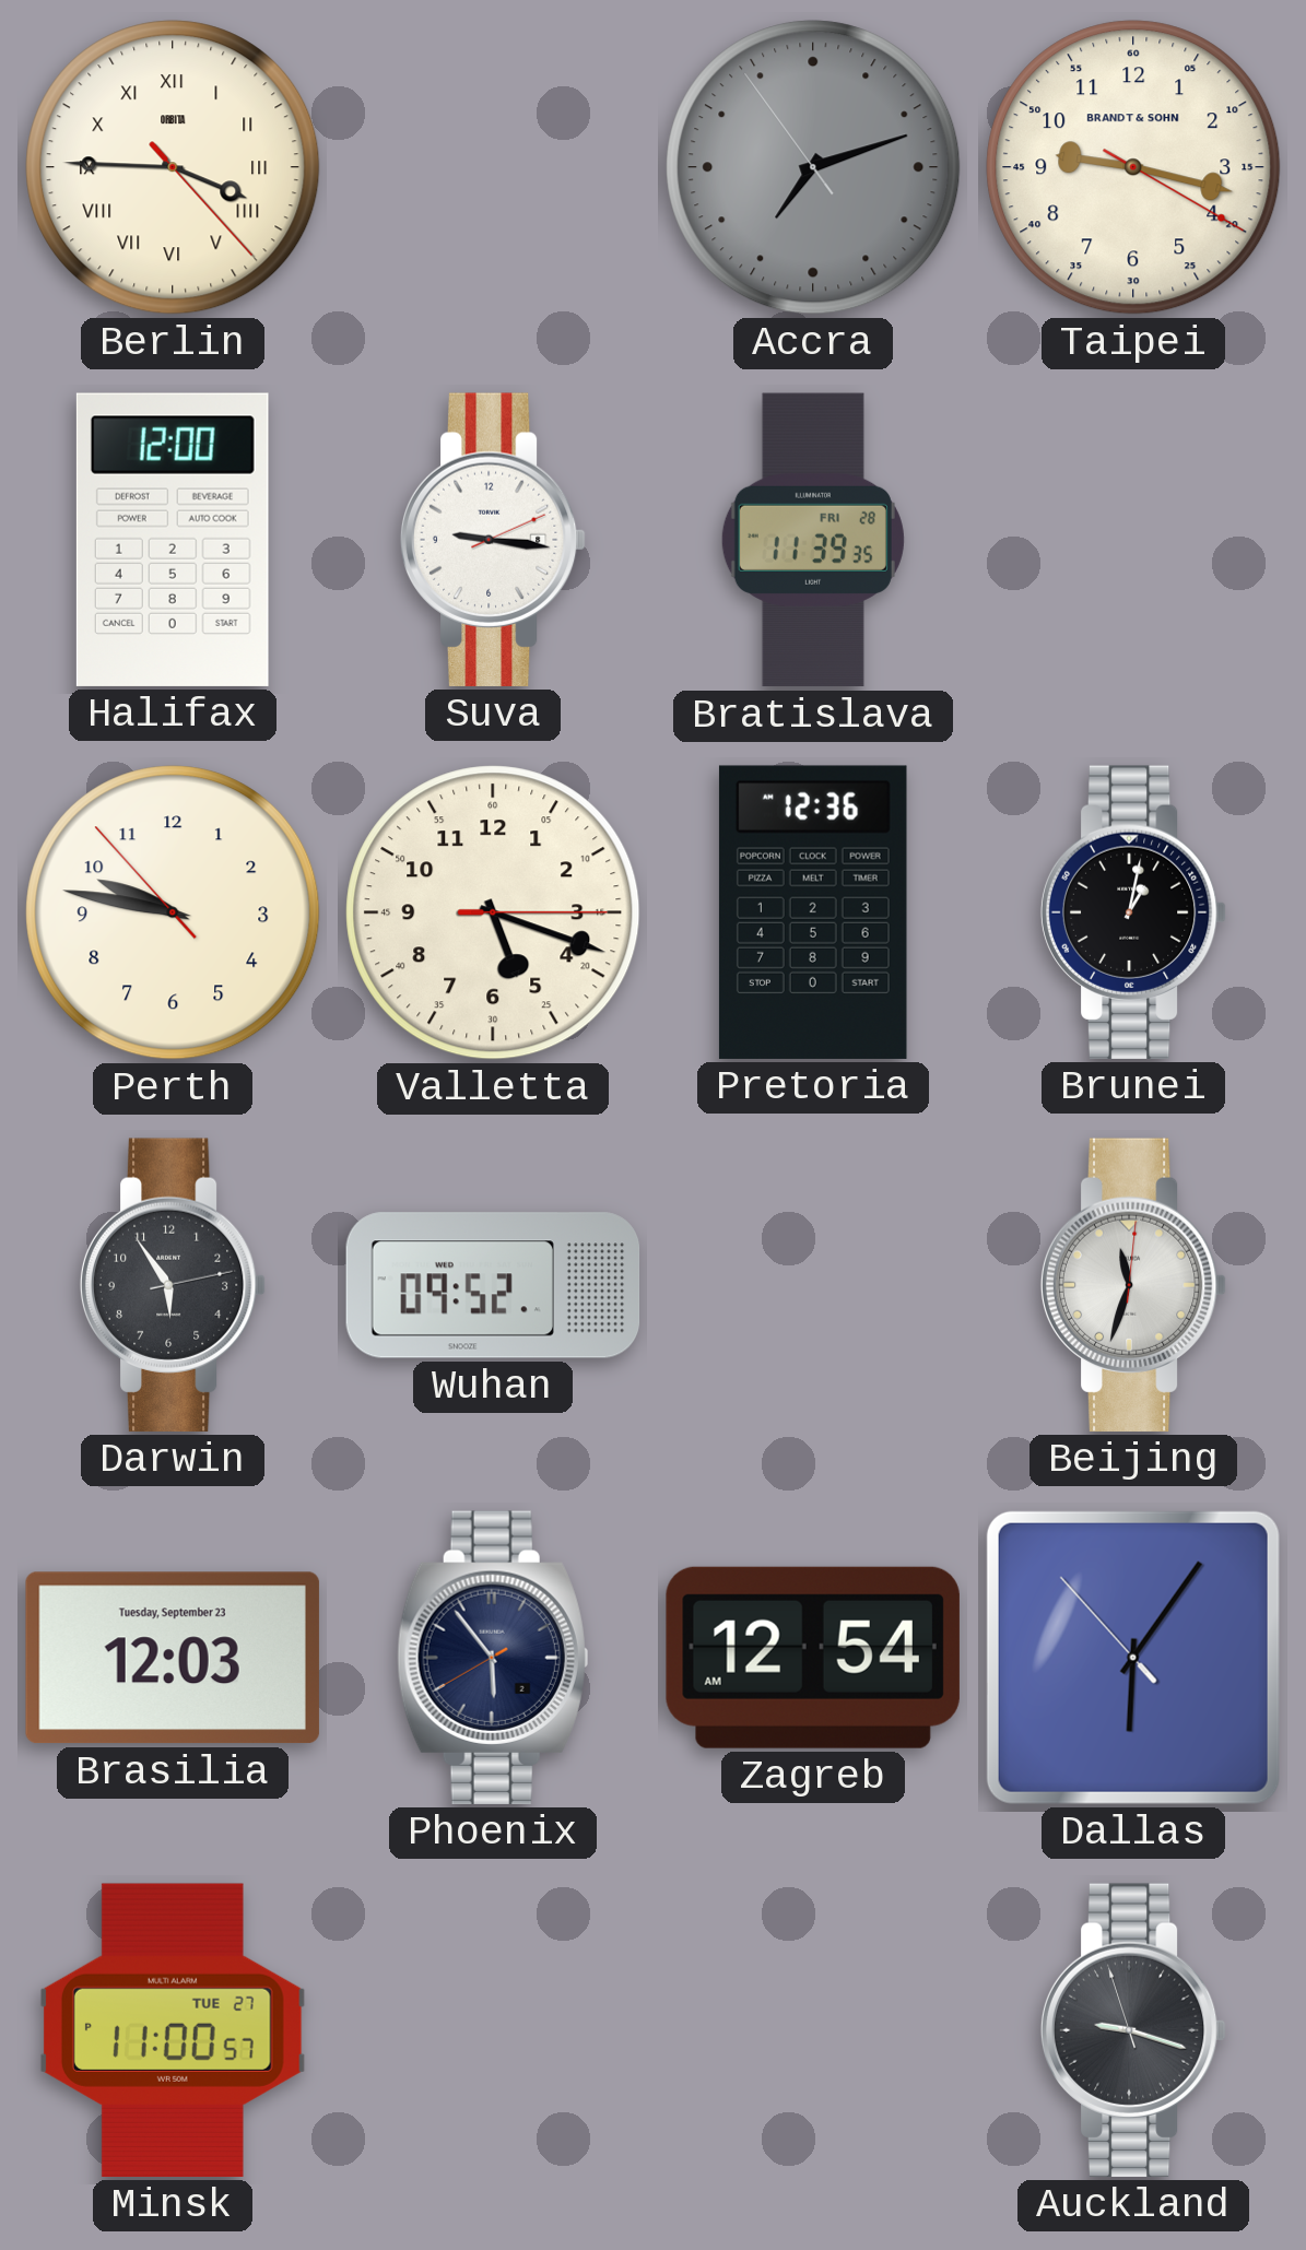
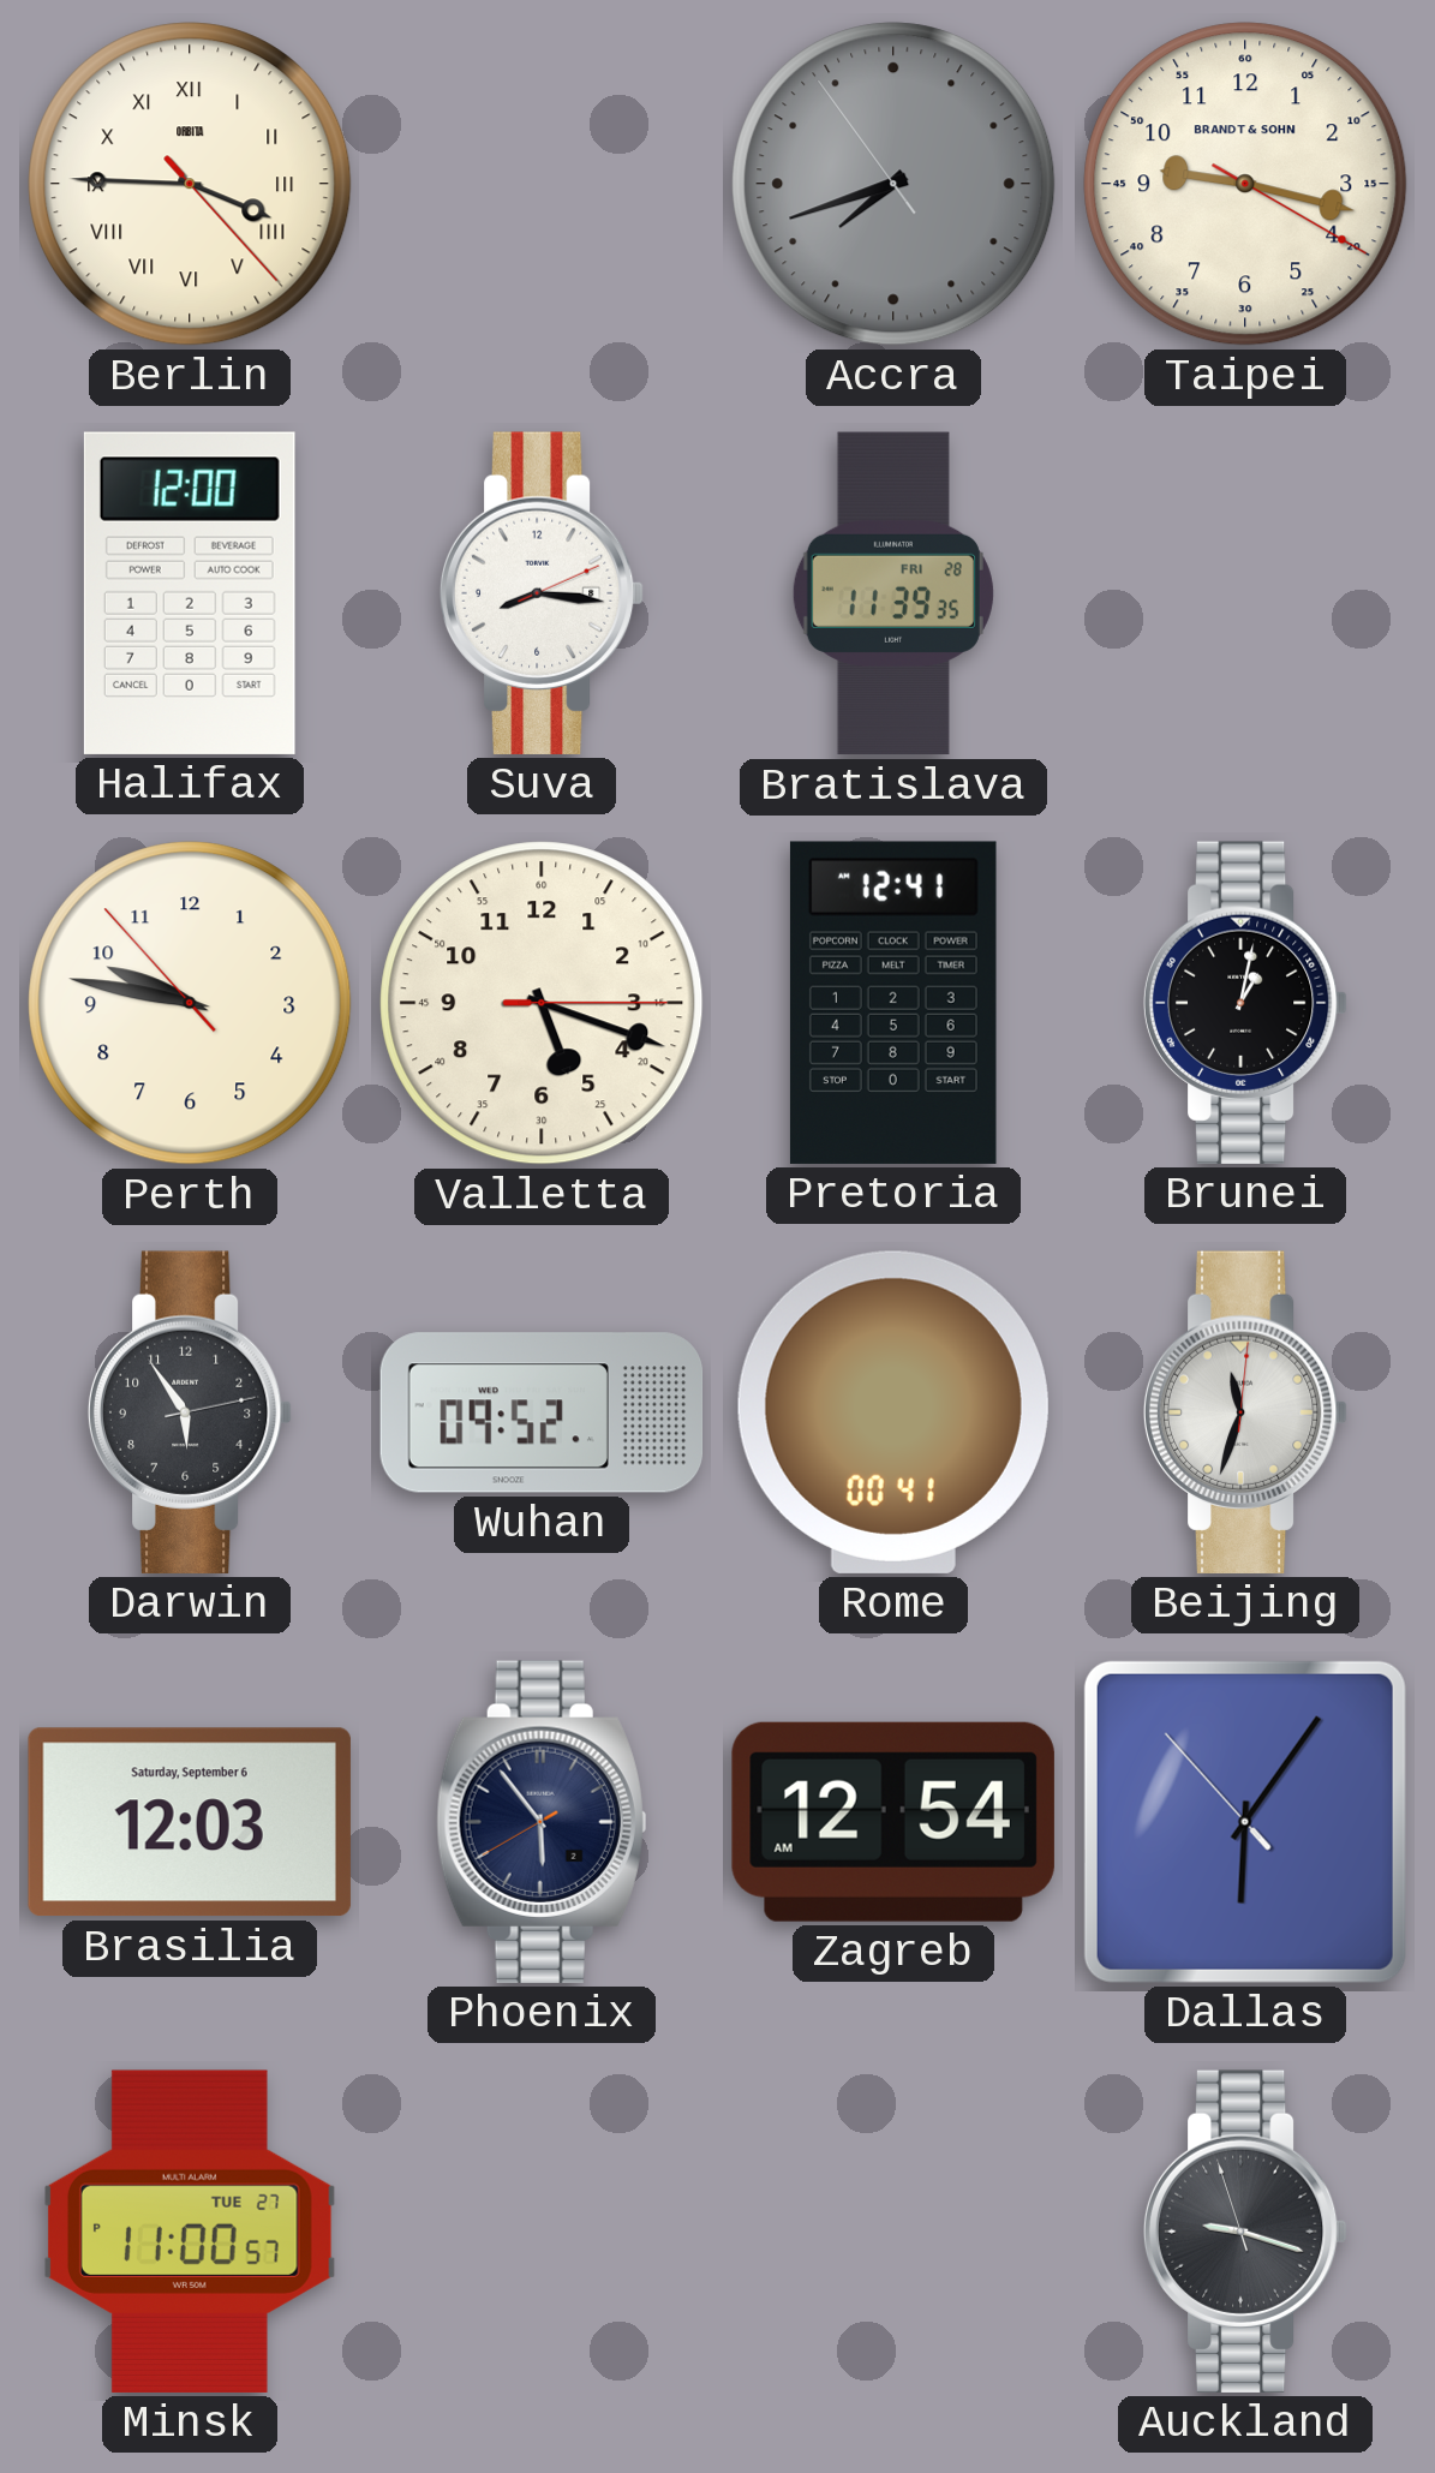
Accra: 7:11 -> 7:41
Suva: 9:16 -> 8:16
Pretoria: 12:36 -> 12:41
Rome: none -> 00:41
Brasilia date: Tuesday, September 23 -> Saturday, September 6
